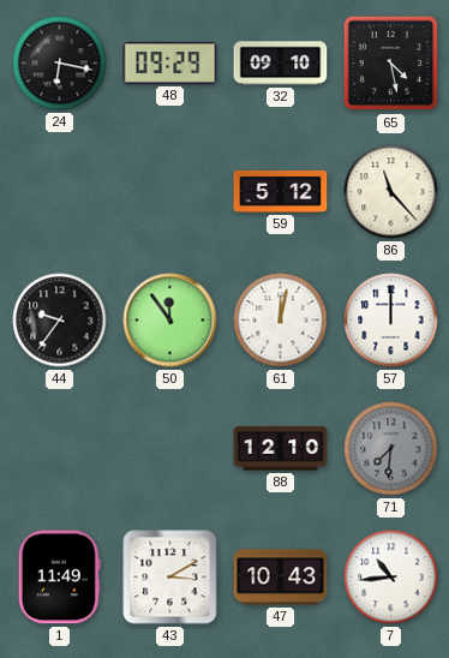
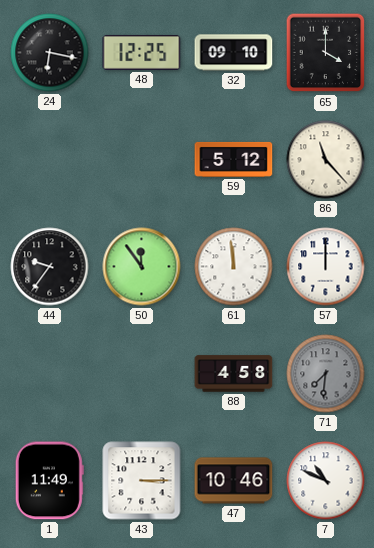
48: 09:29 -> 12:25
65: 4:28 -> 4:00
61: 12:02 -> 11:59
88: 12:10 -> 4:58
43: 3:10 -> 3:15
47: 10:43 -> 10:46
7: 10:44 -> 10:49
